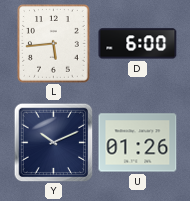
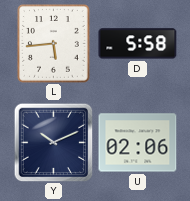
D: 6:00 -> 5:58
U: 01:26 -> 02:06
